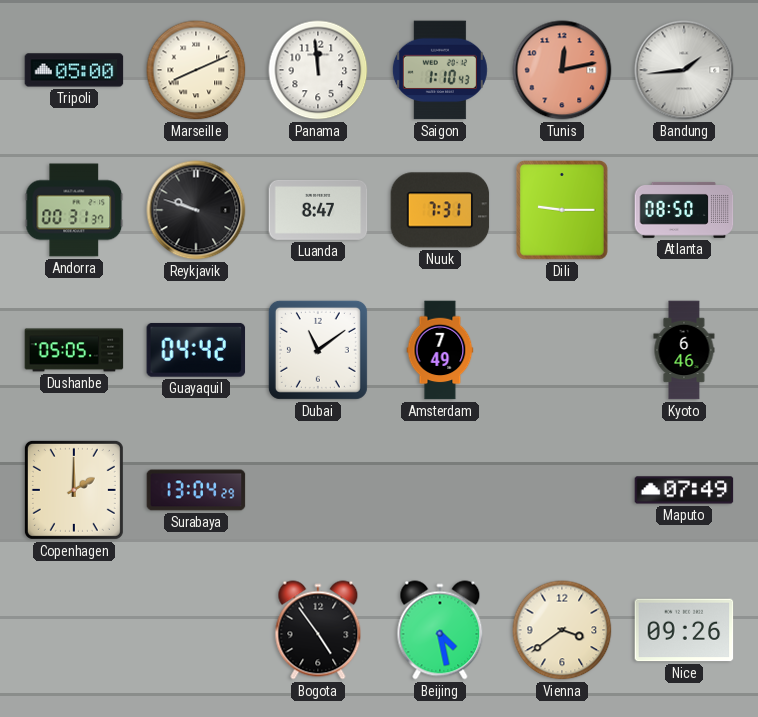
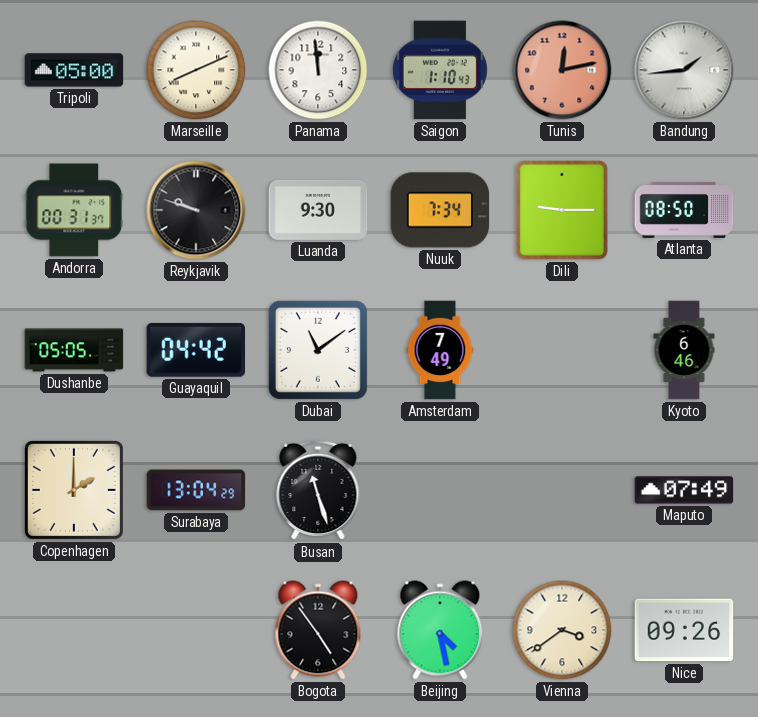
Luanda: 8:47 -> 9:30
Nuuk: 7:31 -> 7:34
Busan: none -> 11:27
